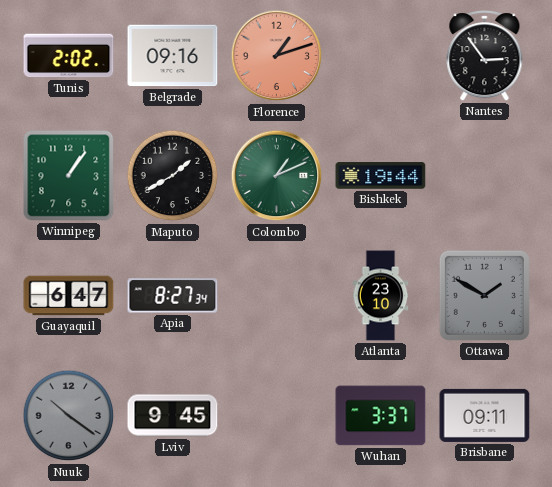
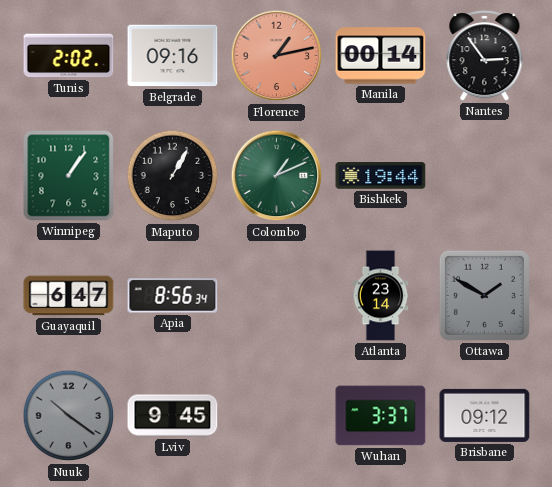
Florence: 1:12 -> 1:13
Manila: none -> 00:14
Maputo: 1:40 -> 1:05
Apia: 8:27 -> 8:56
Atlanta: 23:10 -> 23:14
Brisbane: 09:11 -> 09:12
